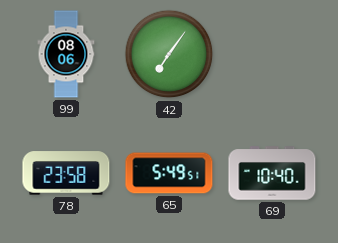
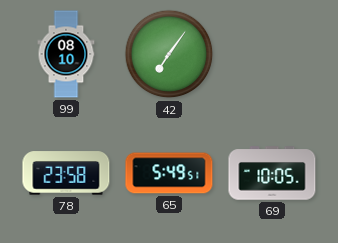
99: 08:06 -> 08:10
69: 10:40 -> 10:05
